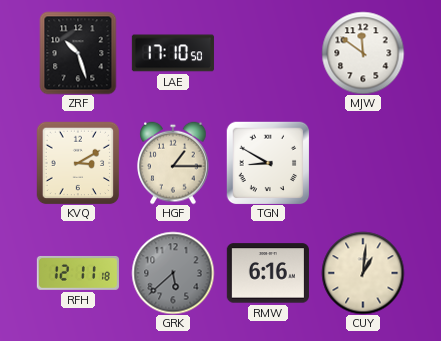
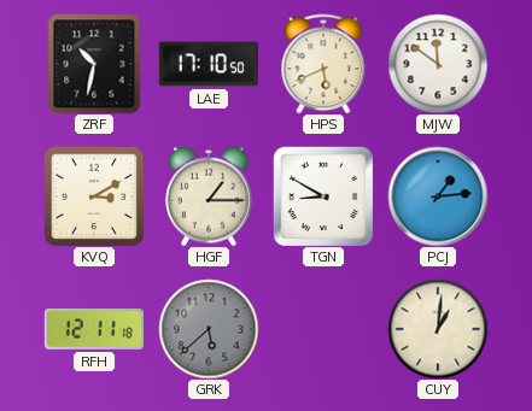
ZRF: 10:27 -> 10:32
HPS: none -> 5:41
PCJ: none -> 1:14
RMW: 6:16 -> none
